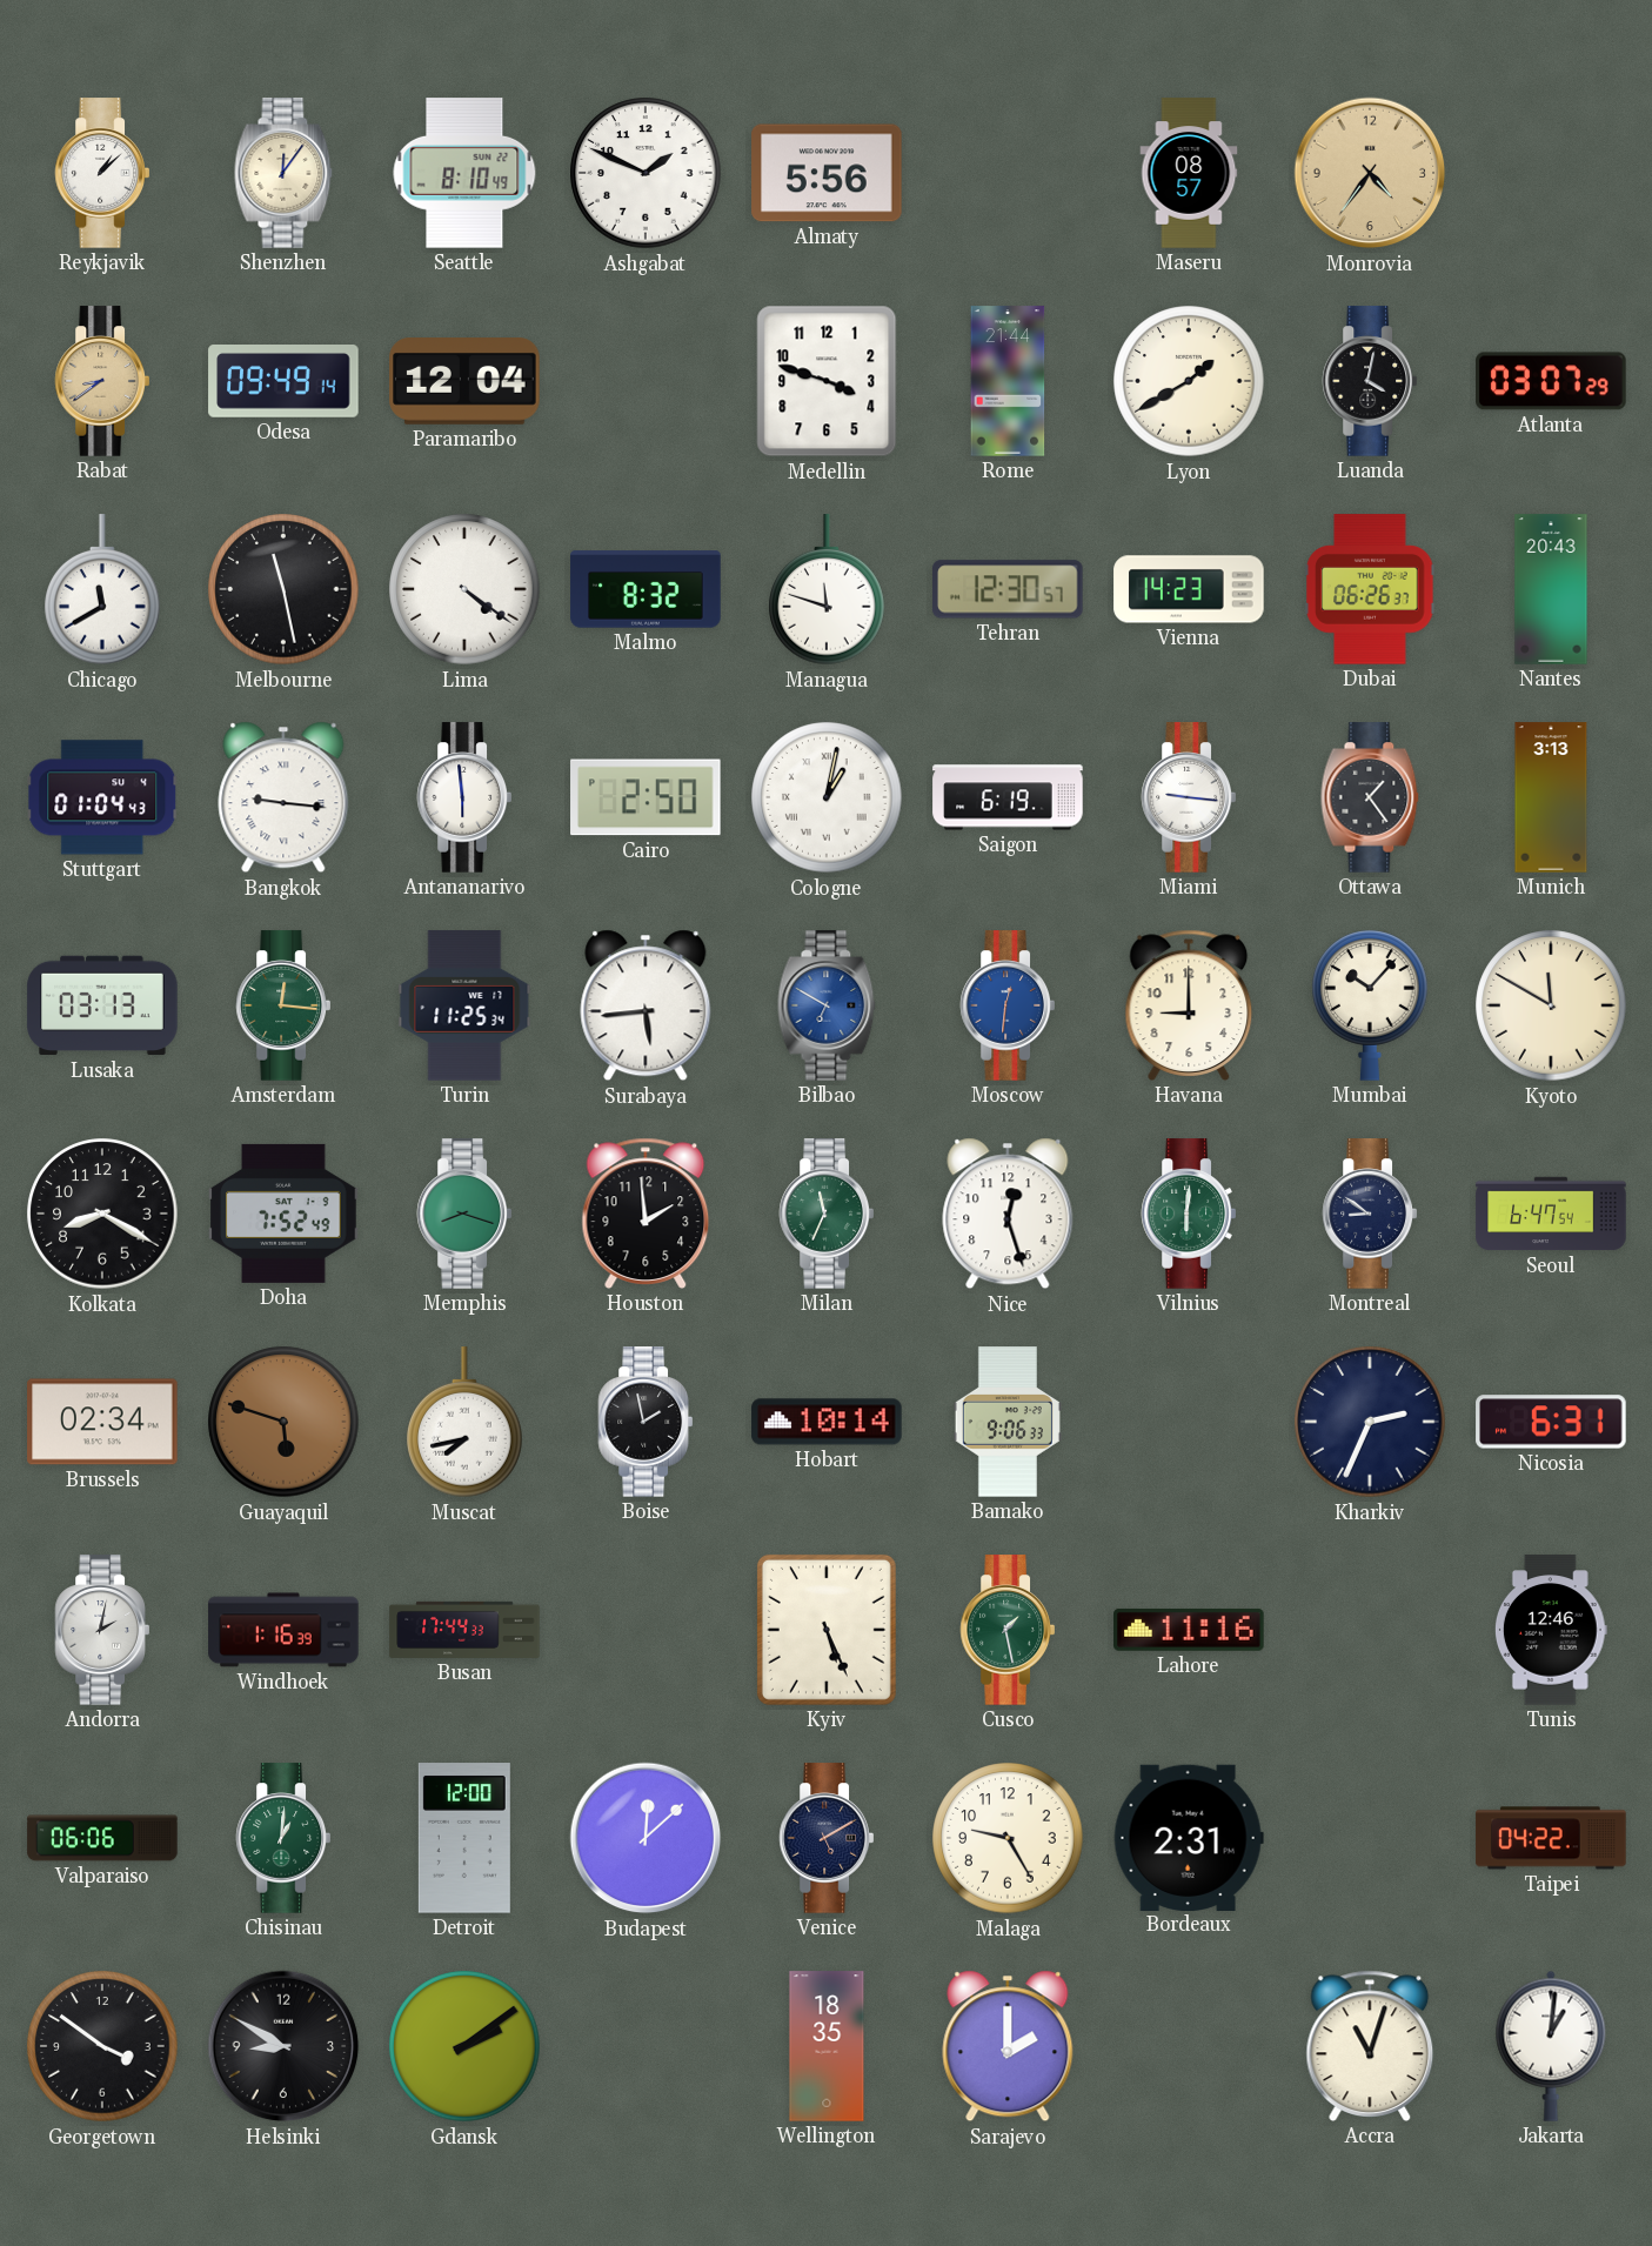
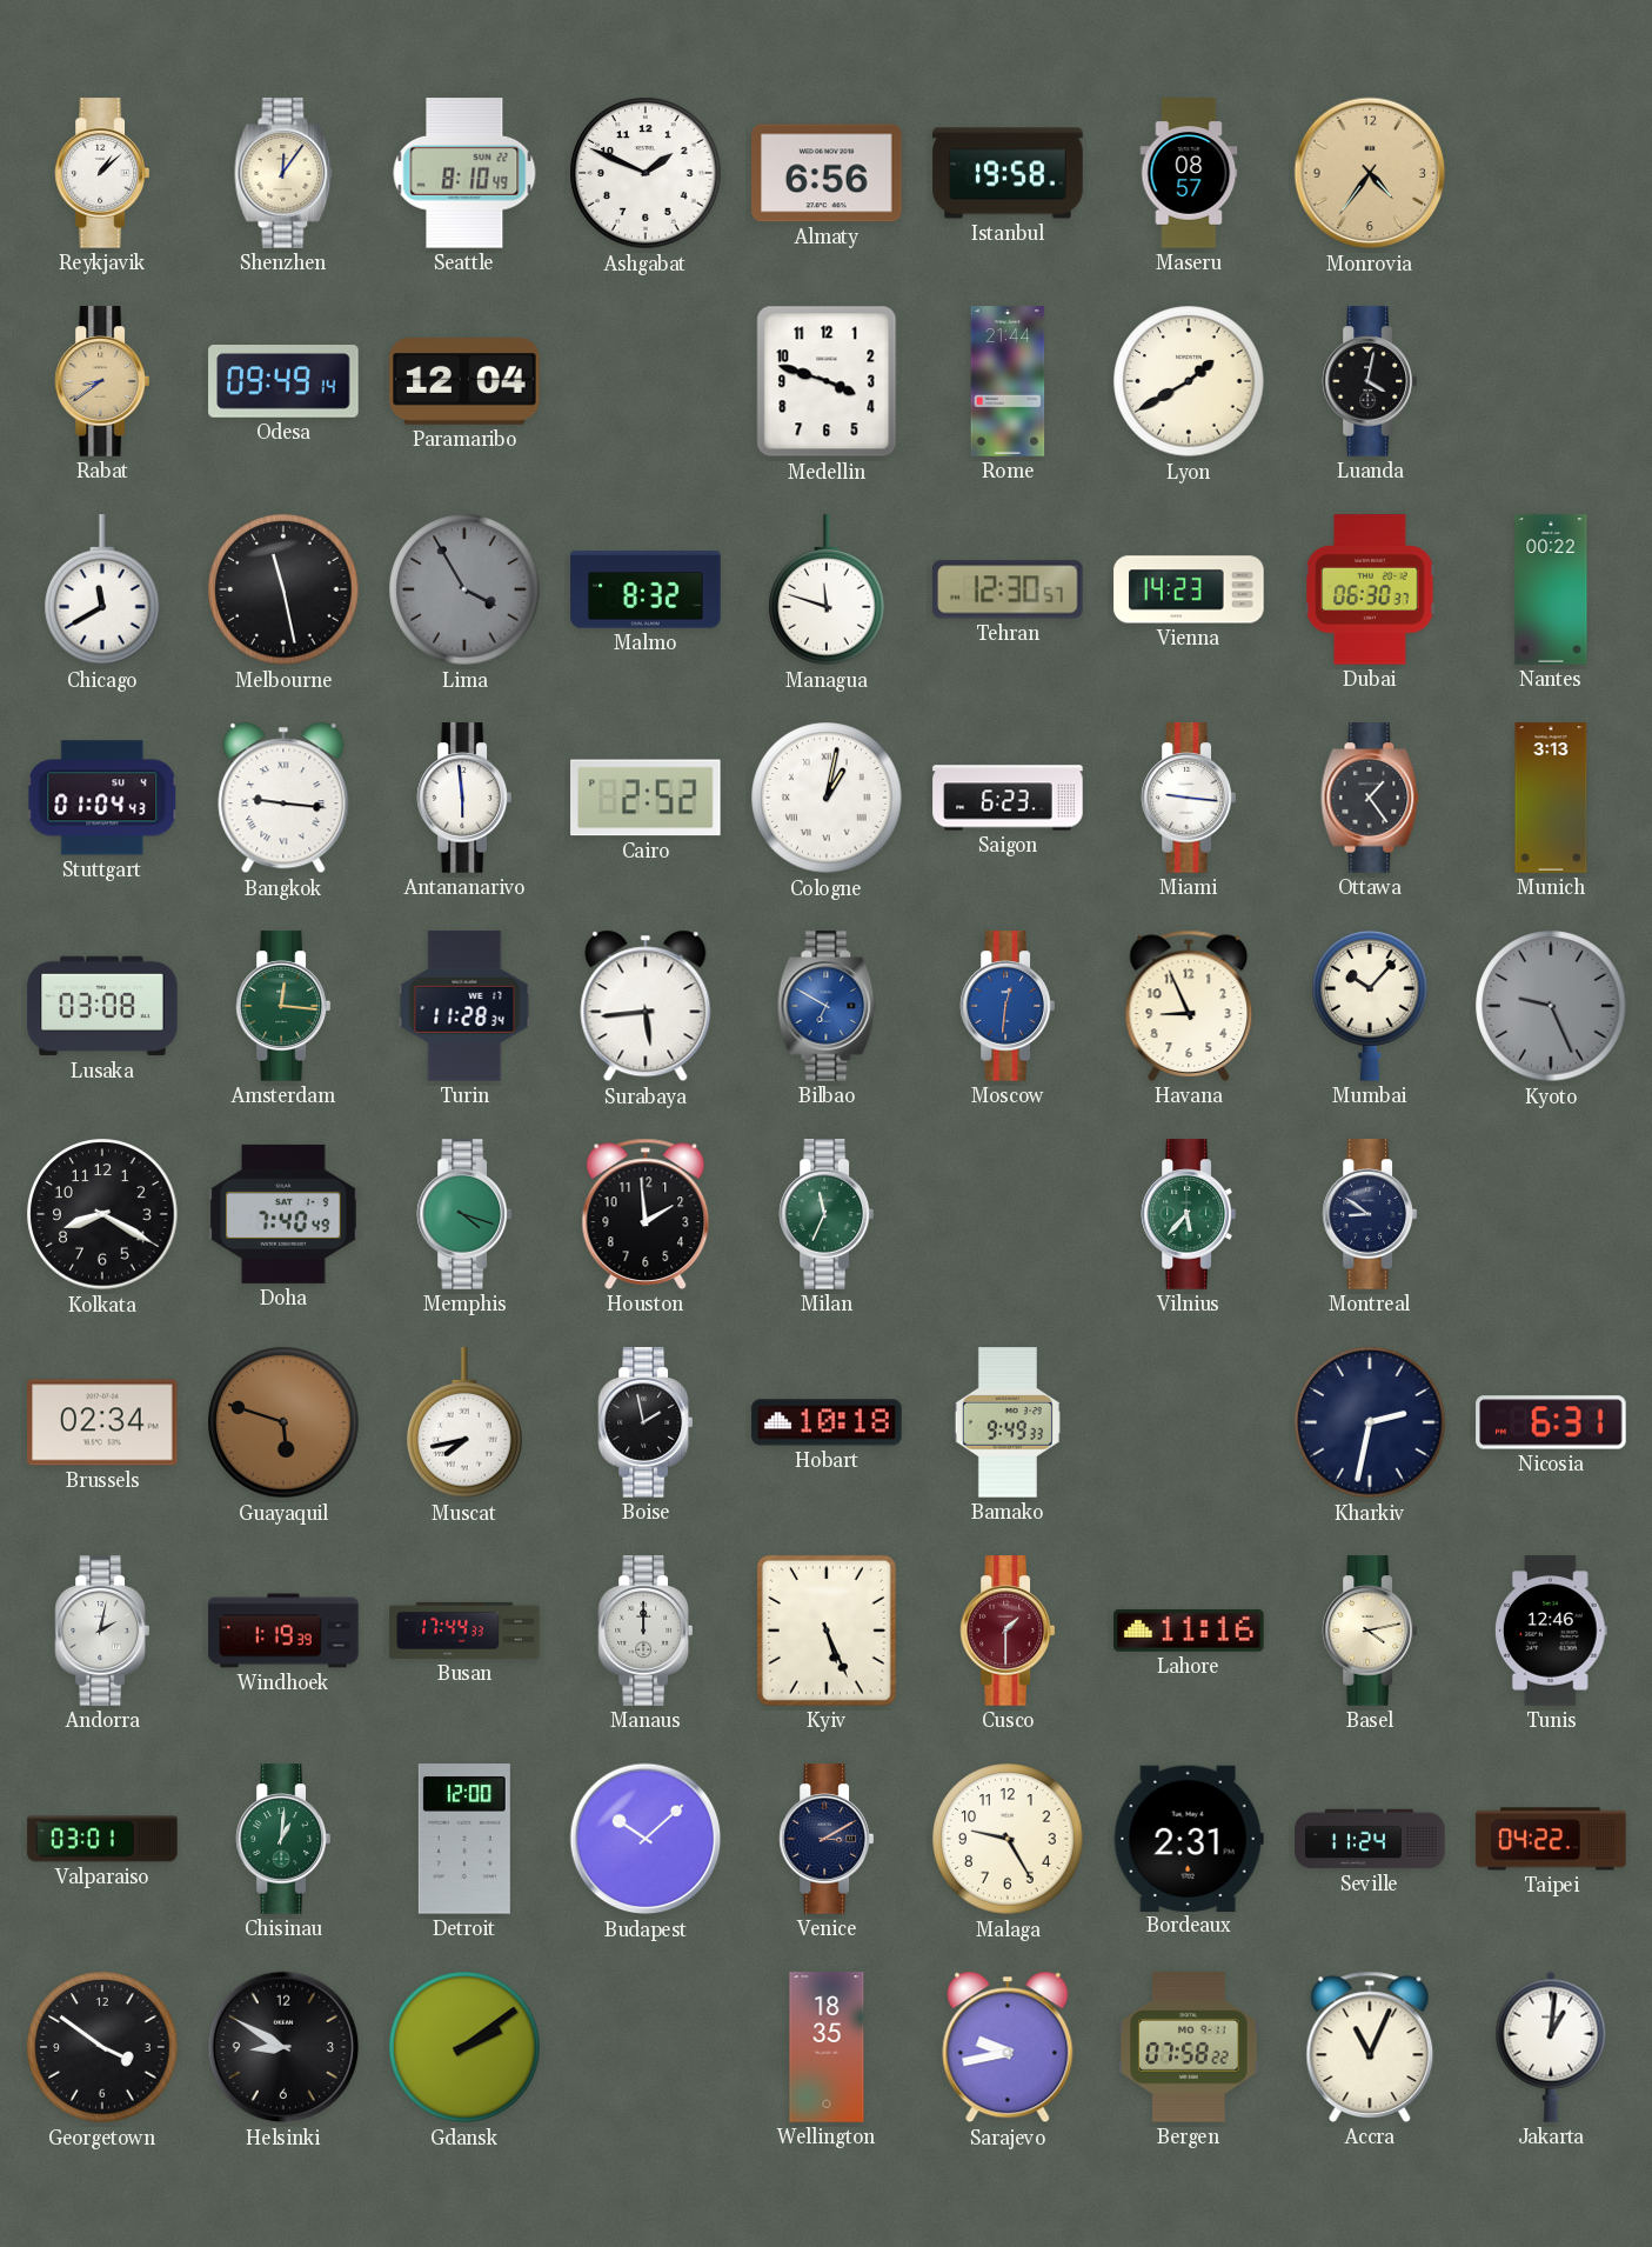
Almaty: 5:56 -> 6:56
Istanbul: none -> 19:58
Atlanta: 03:07 -> none
Lima: 4:21 -> 3:55
Lima dial: white -> grey
Dubai: 06:26 -> 06:30
Nantes: 20:43 -> 00:22
Cairo: 2:50 -> 2:52
Saigon: 6:19 -> 6:23
Lusaka: 03:13 -> 03:08
Turin: 11:25 -> 11:28
Havana: 9:00 -> 8:56
Kyoto: 11:50 -> 9:26
Kyoto dial: cream -> grey
Doha: 7:52 -> 7:40
Memphis: 8:18 -> 4:18
Nice: 12:27 -> none
Vilnius: 6:01 -> 5:37
Seoul: 6:47 -> none
Hobart: 10:14 -> 10:18
Bamako: 9:06 -> 9:49
Kharkiv: 2:34 -> 2:32
Windhoek: 1:16 -> 1:19
Manaus: none -> 12:00
Cusco: 1:28 -> 1:30
Cusco dial: green -> burgundy
Basel: none -> 4:13
Valparaiso: 06:06 -> 03:01
Budapest: 12:08 -> 10:08
Venice: 5:10 -> 3:10
Seville: none -> 11:24
Sarajevo: 2:00 -> 9:43
Bergen: none -> 07:58
Accra: 11:03 -> 11:04
